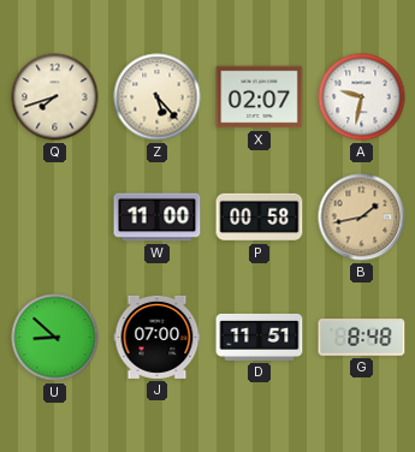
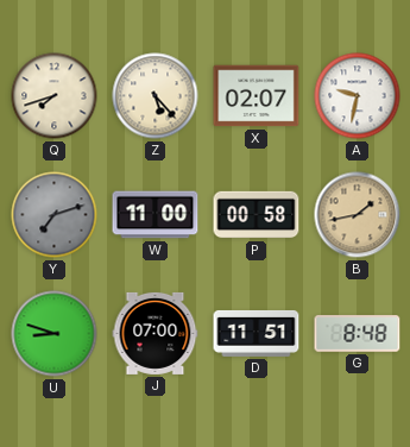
Y: none -> 7:12
U: 8:52 -> 8:48
